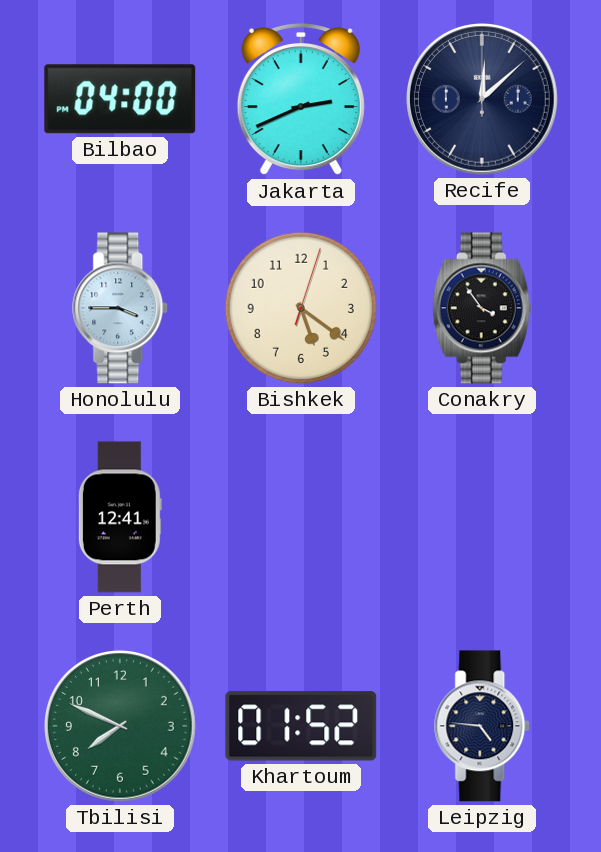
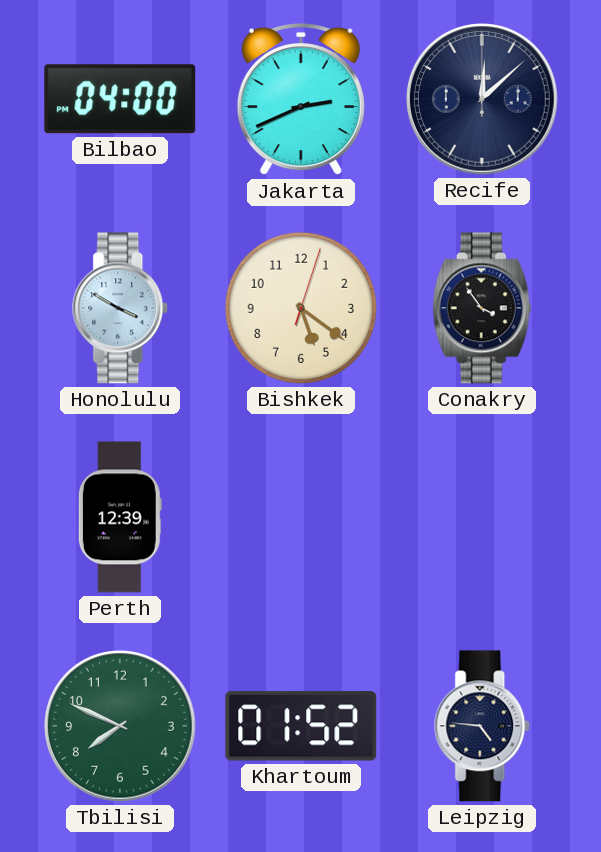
Honolulu: 3:45 -> 3:50
Perth: 12:41 -> 12:39
